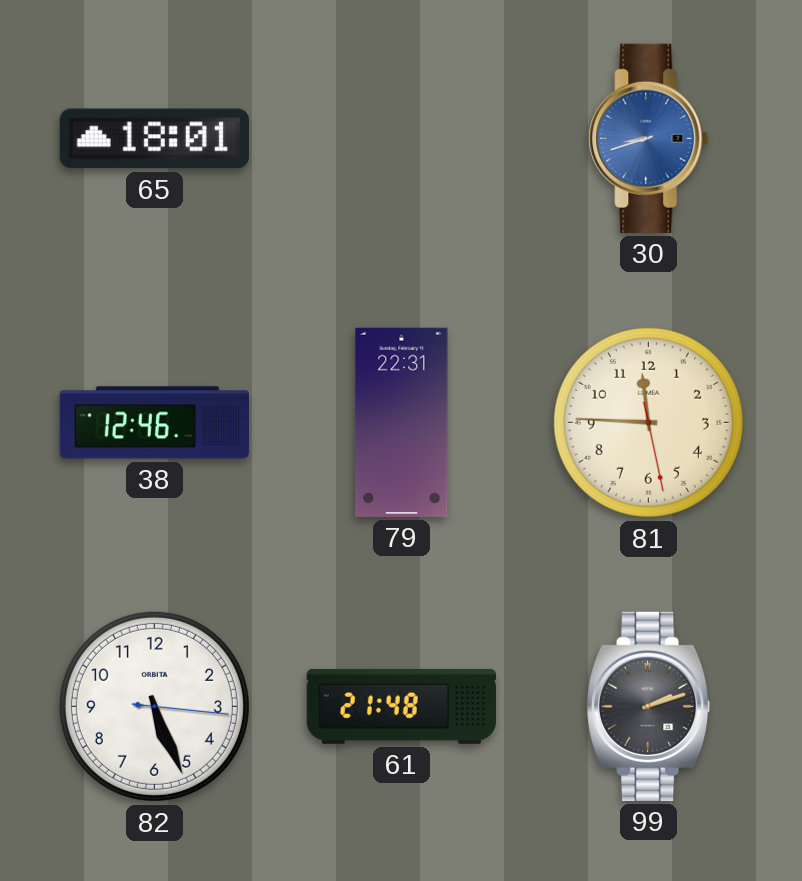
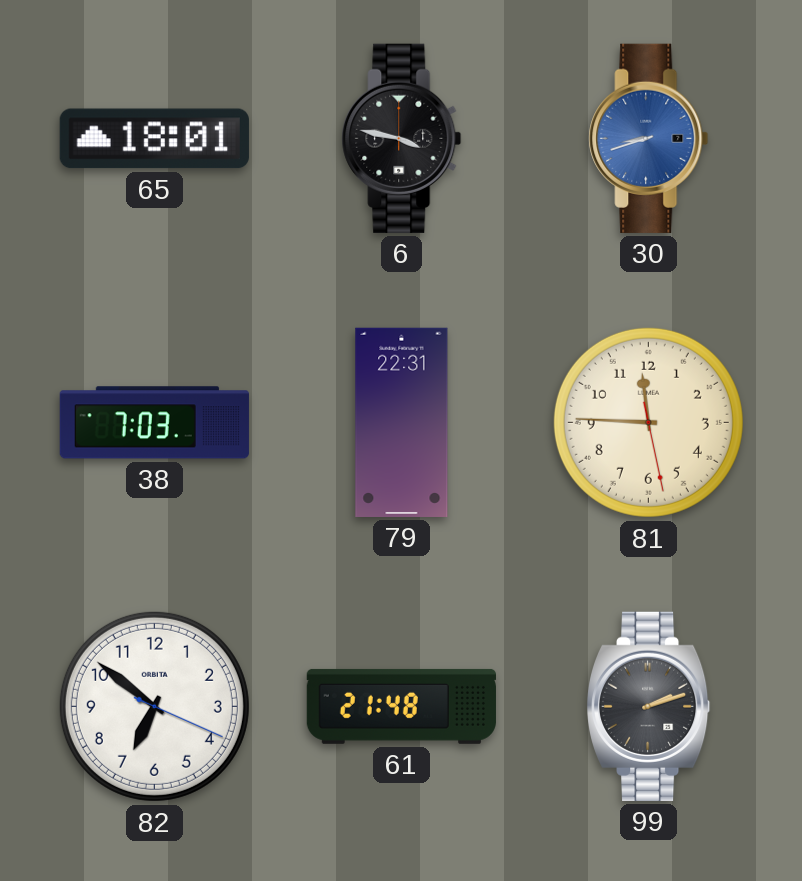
6: none -> 3:47
38: 12:46 -> 7:03
82: 5:26 -> 6:51
